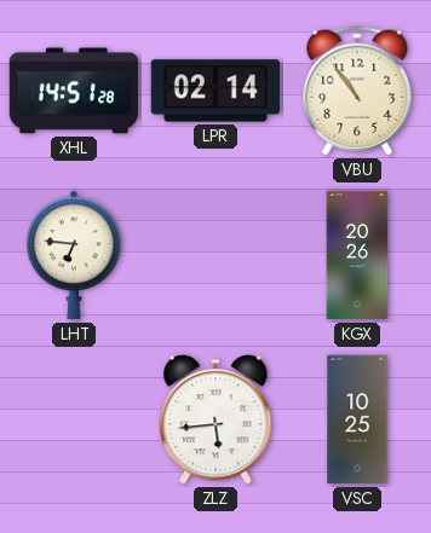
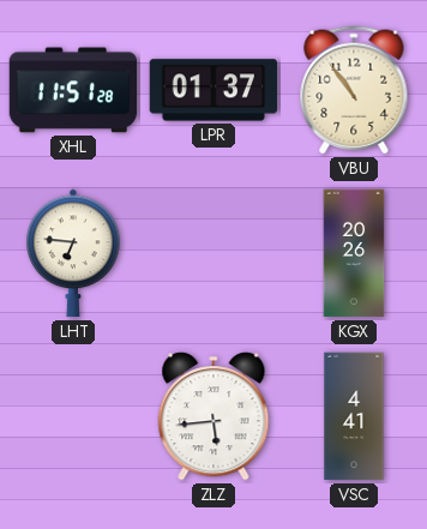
XHL: 14:51 -> 11:51
LPR: 02:14 -> 01:37
VSC: 10:25 -> 4:41
